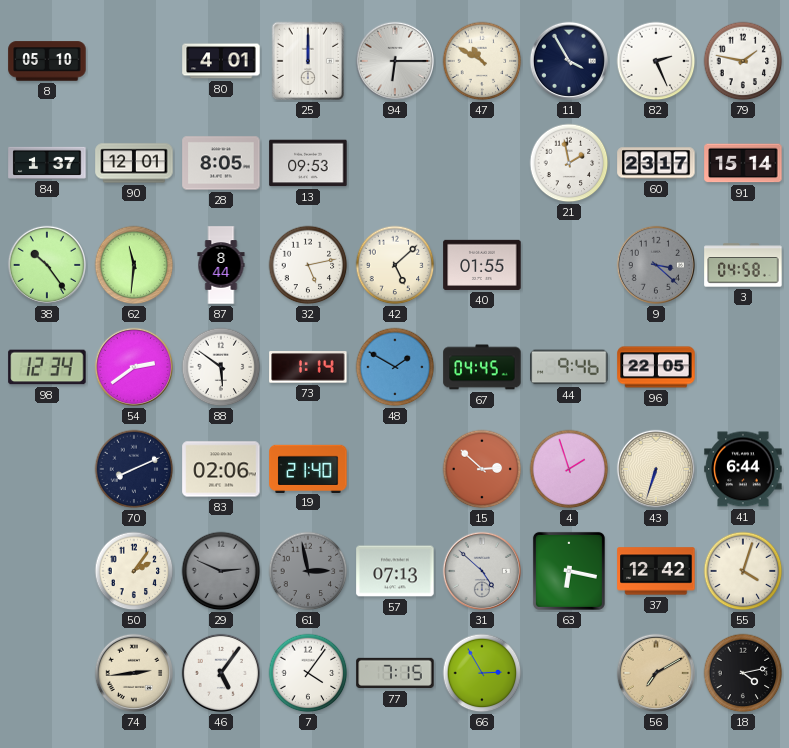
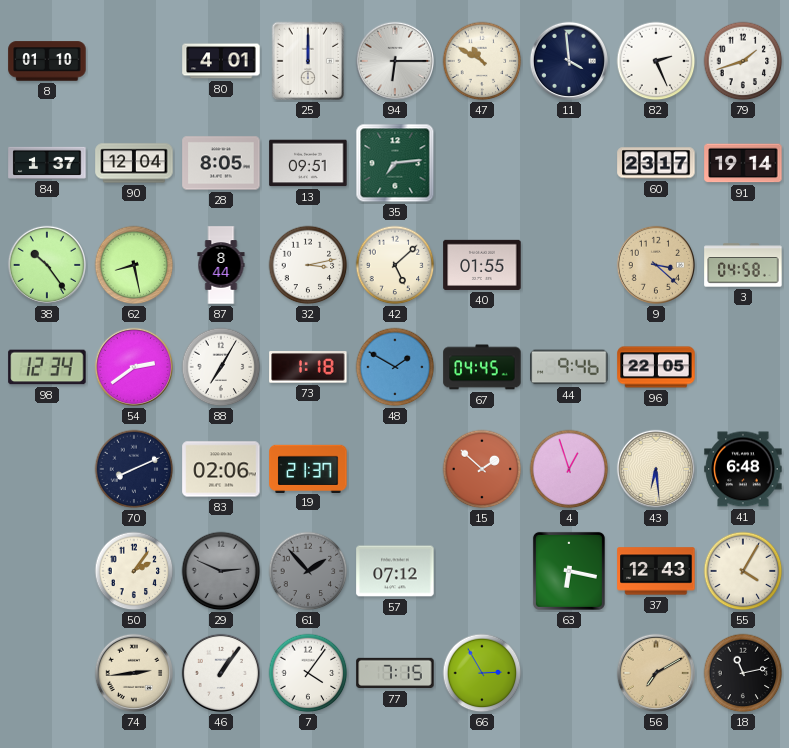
8: 05:10 -> 01:10
11: 3:55 -> 3:59
79: 1:47 -> 1:42
90: 12:01 -> 12:04
13: 09:53 -> 09:51
35: none -> 7:14
21: 1:58 -> none
91: 15:14 -> 19:14
62: 11:31 -> 8:28
32: 5:13 -> 3:13
9 dial: grey -> champagne
88: 5:51 -> 7:05
73: 1:14 -> 1:18
19: 21:40 -> 21:37
15: 2:52 -> 1:52
4: 1:57 -> 12:57
43: 6:33 -> 6:29
41: 6:44 -> 6:48
61: 2:58 -> 1:53
57: 07:13 -> 07:12
31: 4:52 -> none
37: 12:42 -> 12:43
55: 4:03 -> 4:05
46: 5:06 -> 1:06
18: 4:13 -> 11:13
